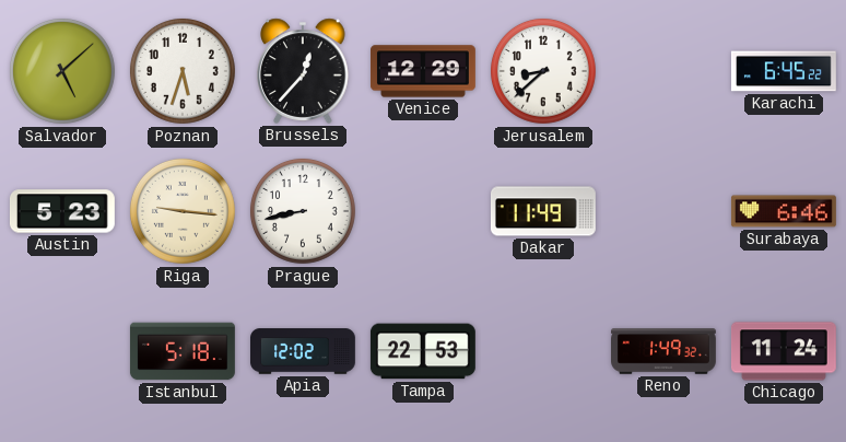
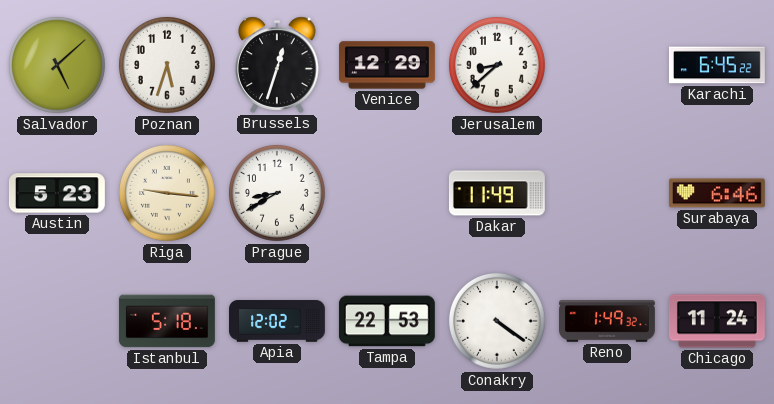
Brussels: 12:37 -> 12:33
Prague: 8:43 -> 8:40
Conakry: none -> 4:21
